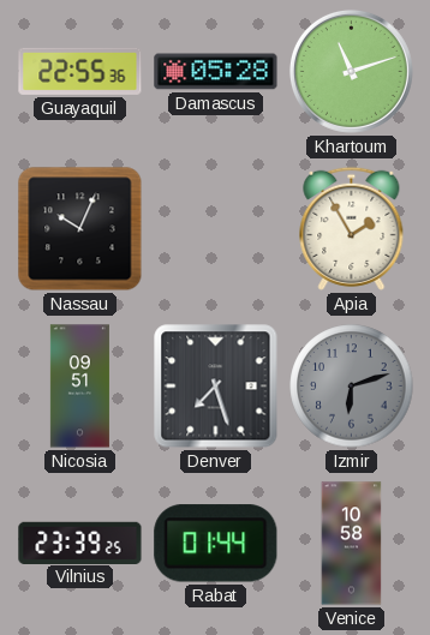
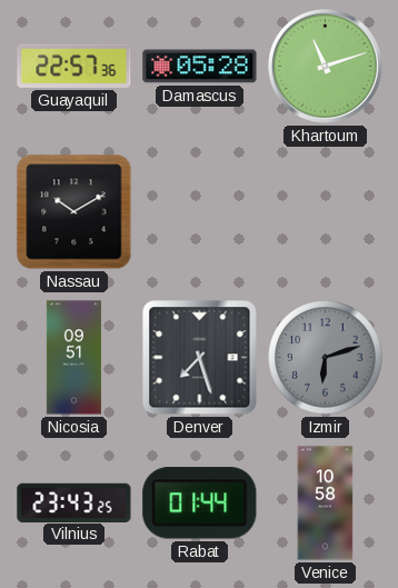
Guayaquil: 22:55 -> 22:57
Nassau: 10:04 -> 10:10
Apia: 1:55 -> none
Vilnius: 23:39 -> 23:43
